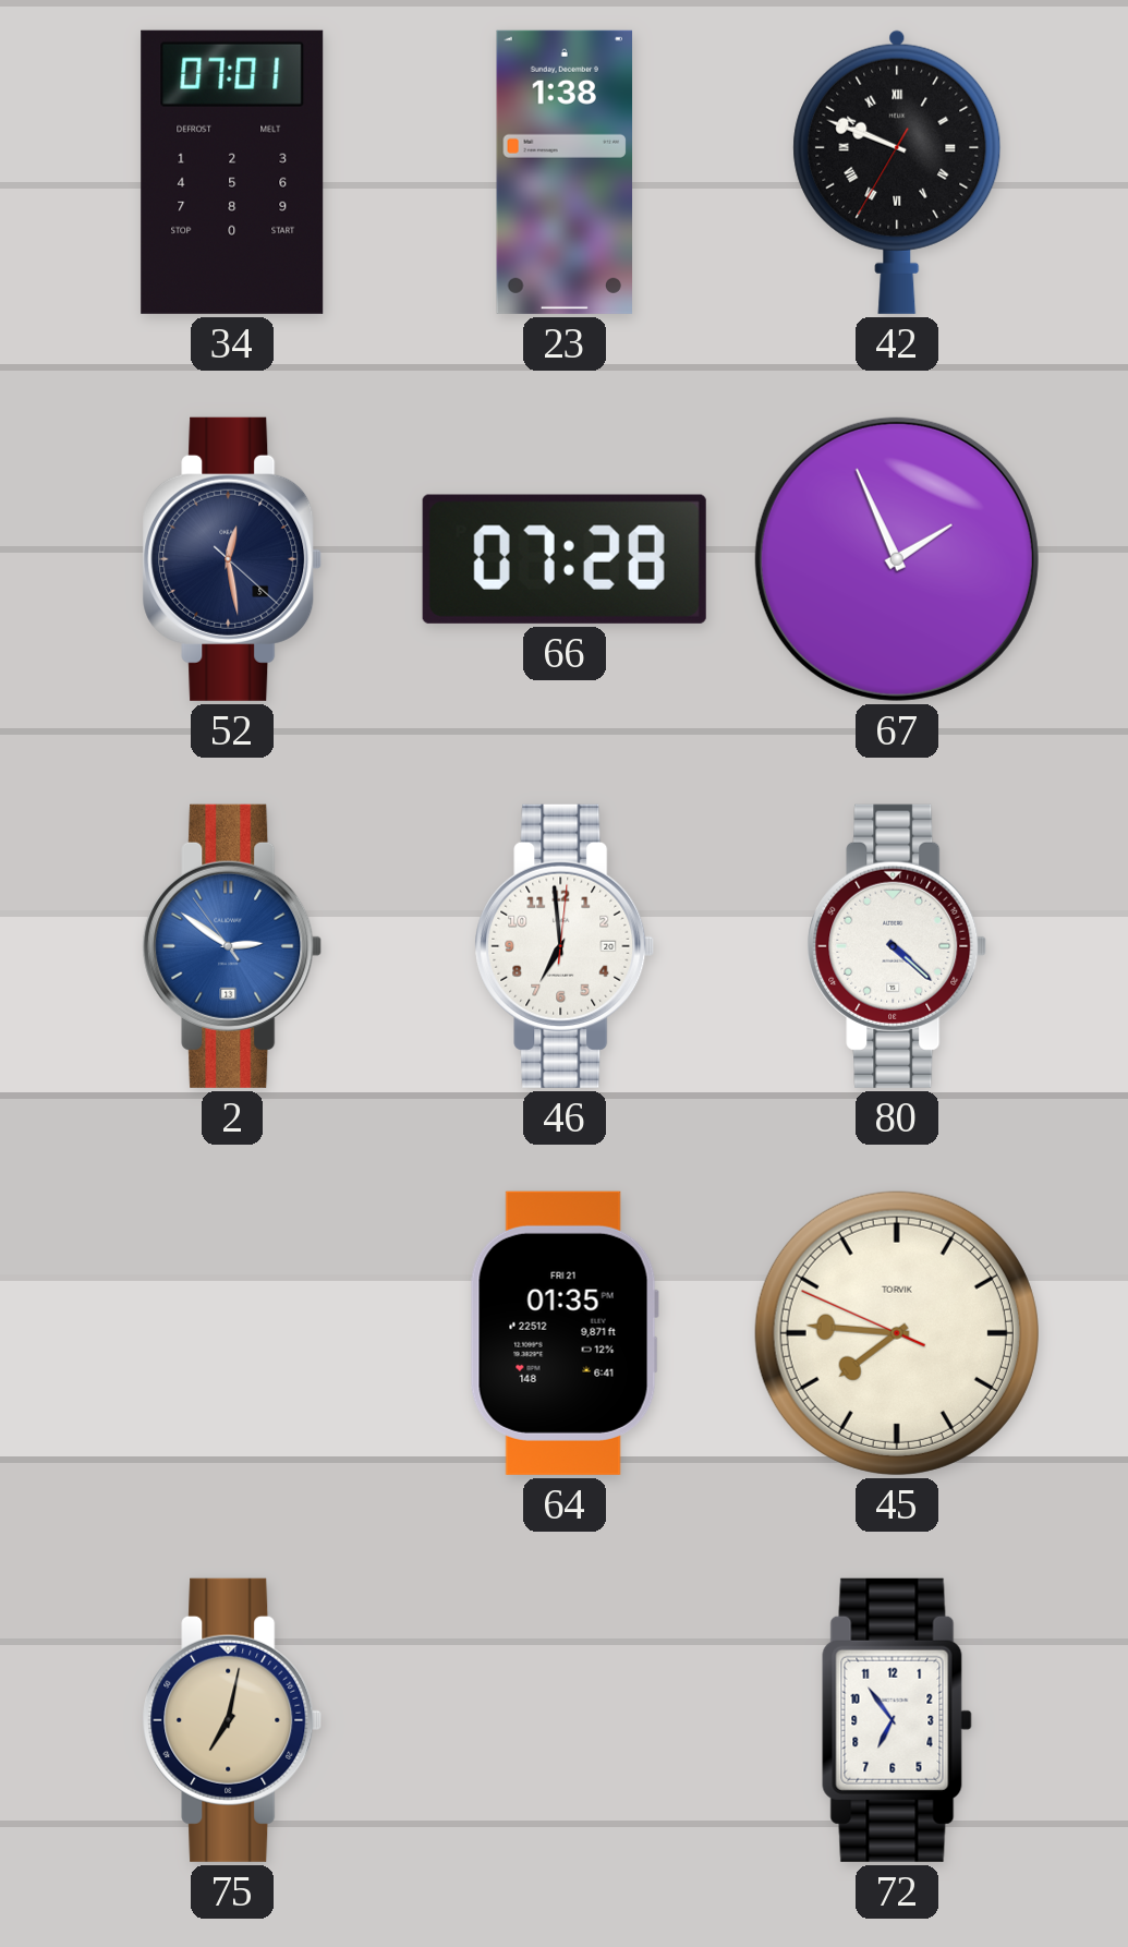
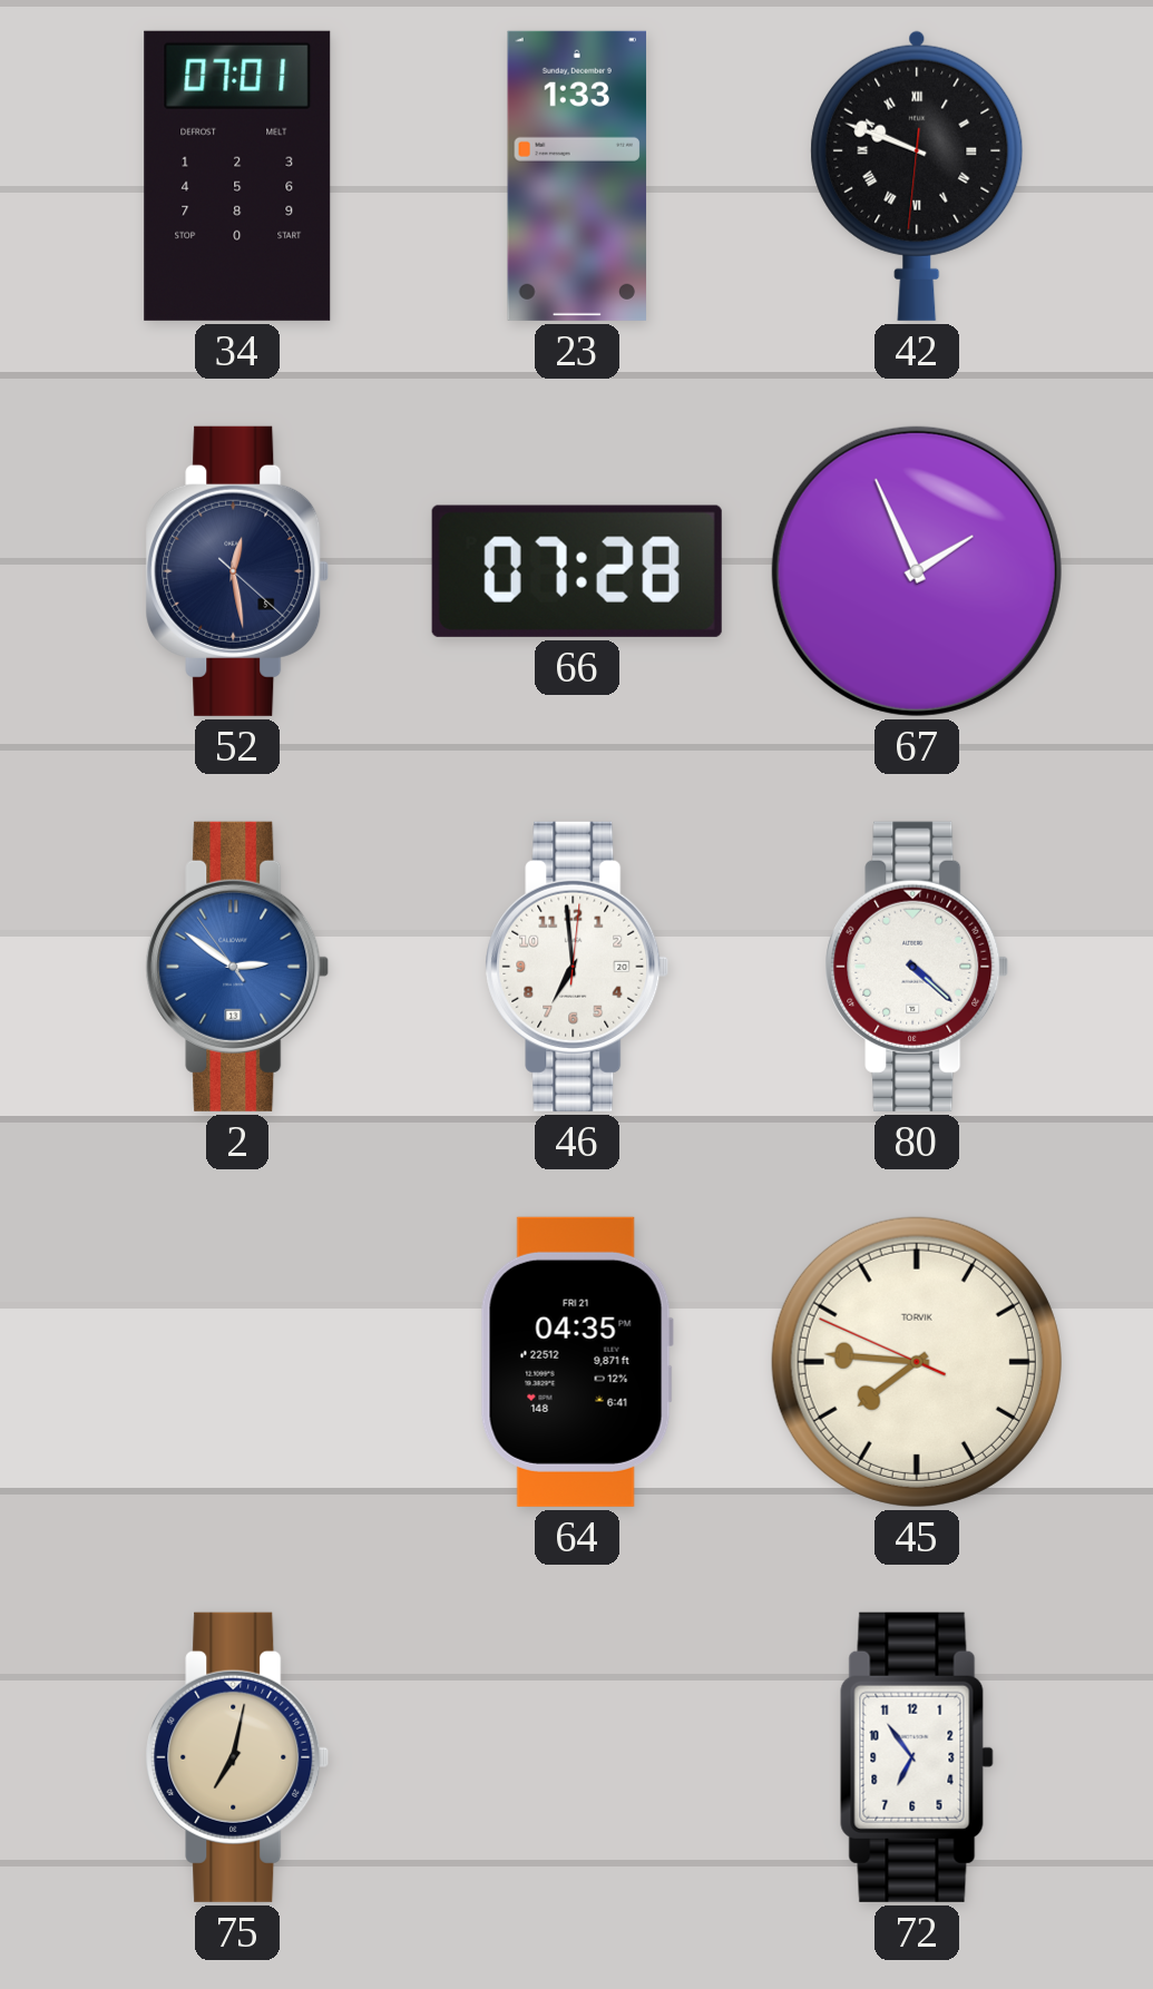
23: 1:38 -> 1:33
42: 9:48:35 -> 9:48:31
64: 01:35 -> 04:35
